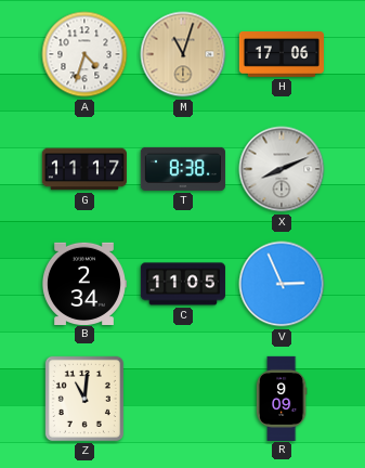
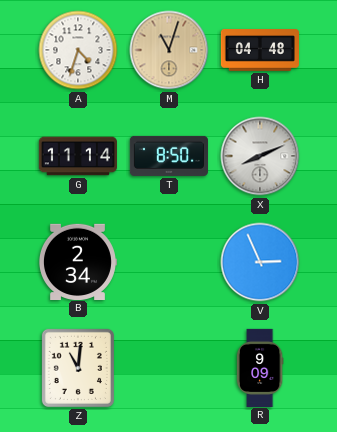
H: 17:06 -> 04:48
G: 11:17 -> 11:14
T: 8:38 -> 8:50
C: 11:05 -> none
